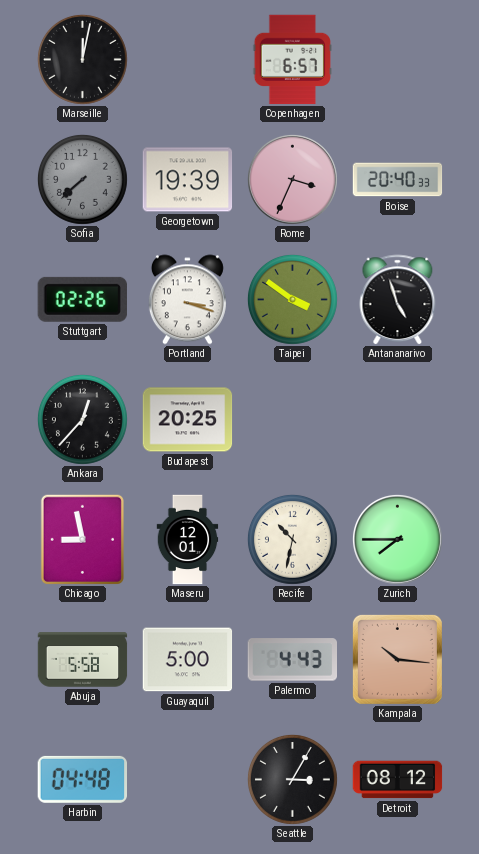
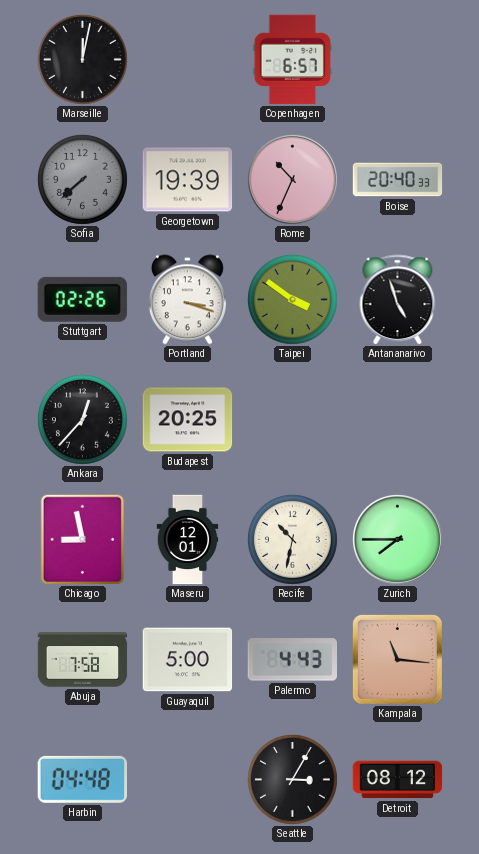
Rome: 3:34 -> 10:34
Abuja: 5:58 -> 7:58
Kampala: 10:16 -> 11:16
